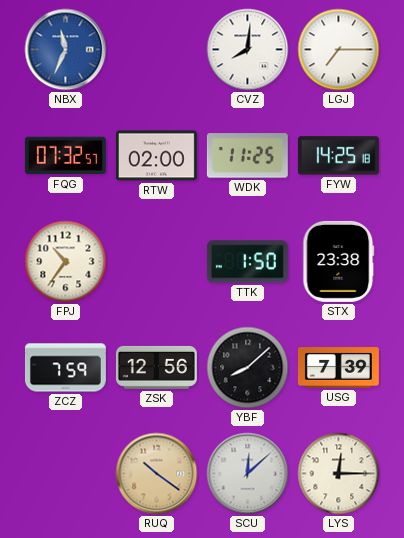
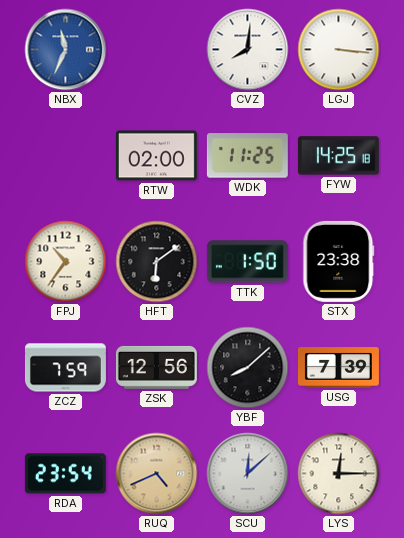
LGJ: 7:15 -> 3:16
FQG: 07:32 -> none
HFT: none -> 6:09
RDA: none -> 23:54
RUQ: 10:21 -> 4:41
